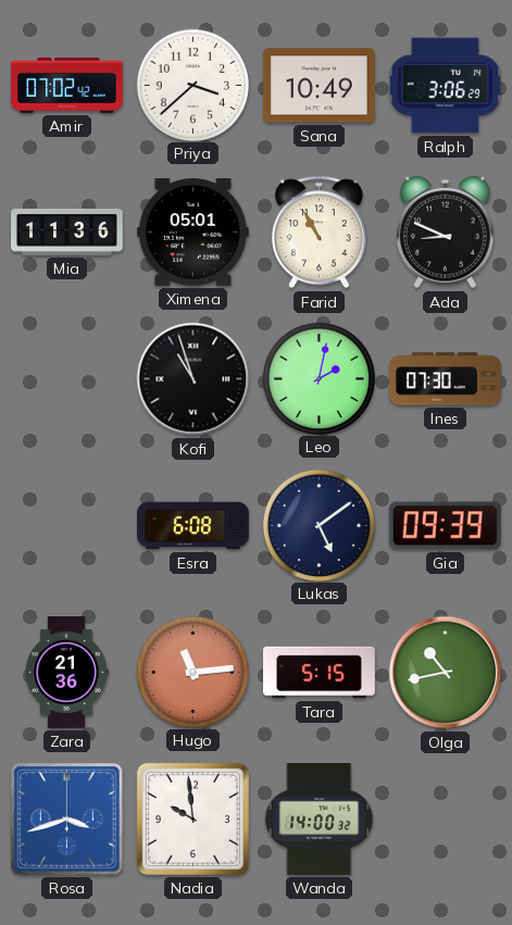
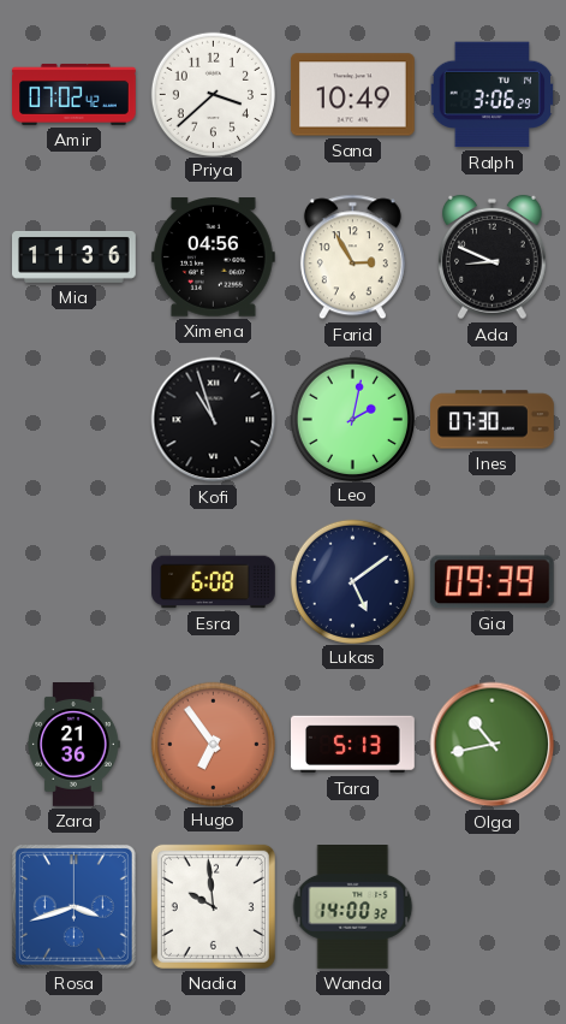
Ximena: 05:01 -> 04:56
Farid: 10:55 -> 2:55
Hugo: 11:14 -> 6:54
Tara: 5:15 -> 5:13
